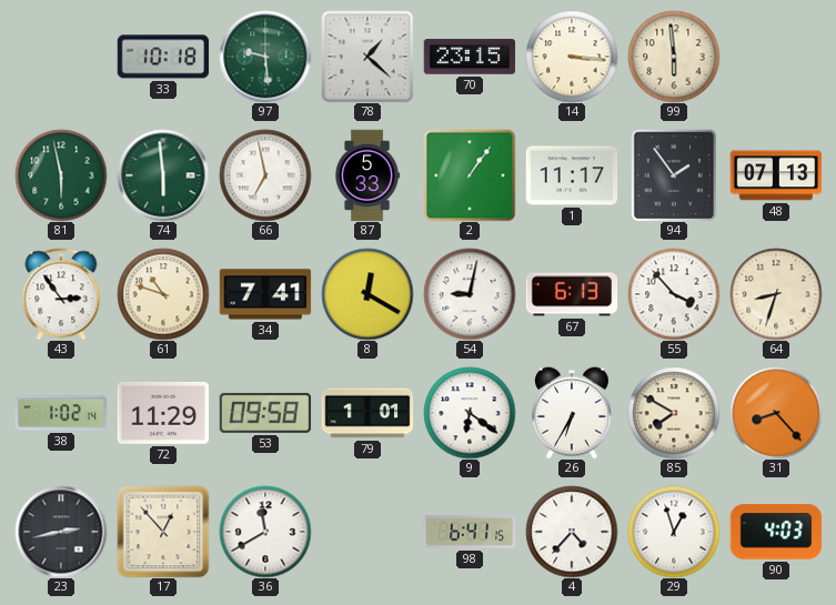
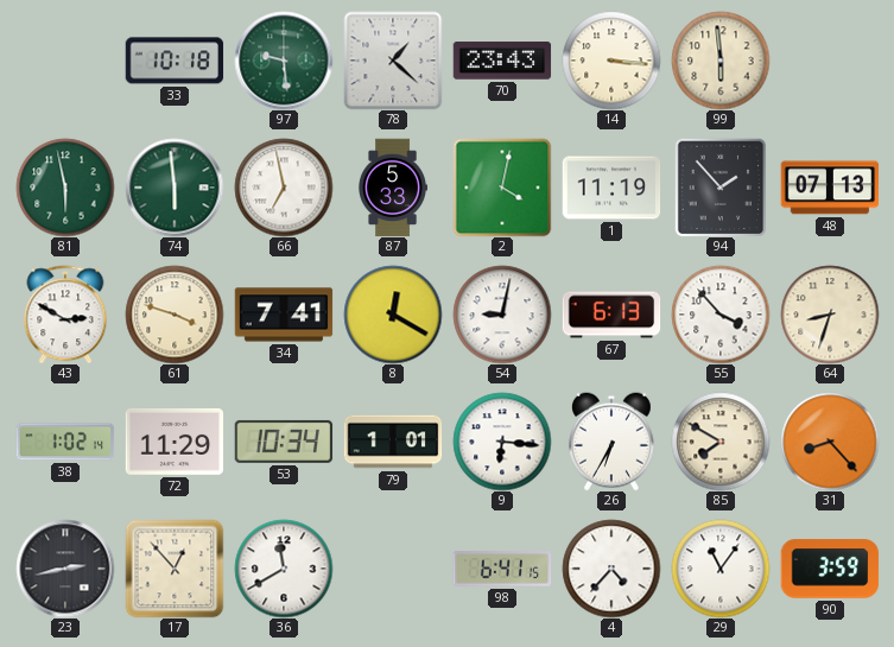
70: 23:15 -> 23:43
2: 1:06 -> 4:02
1: 11:17 -> 11:19
94: 1:54 -> 1:53
43: 2:54 -> 2:50
61: 10:48 -> 3:48
53: 09:58 -> 10:34
9: 6:21 -> 6:16
29: 12:57 -> 11:06
90: 4:03 -> 3:59
